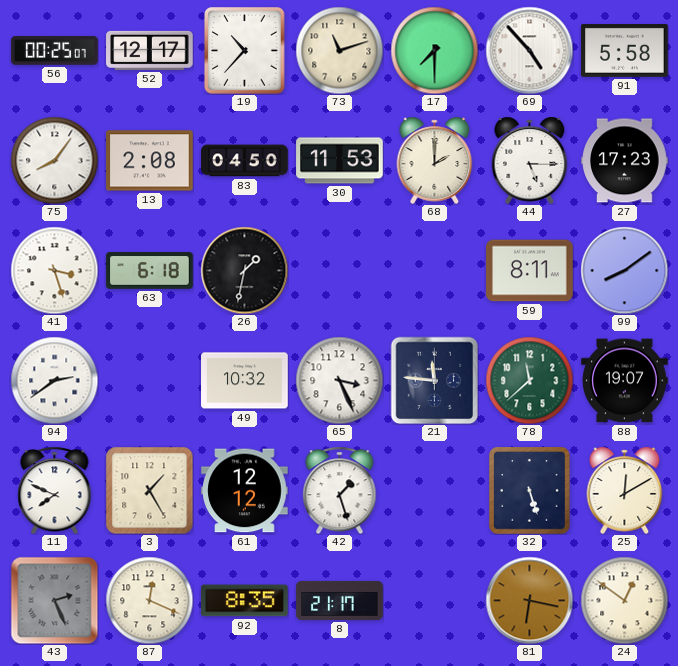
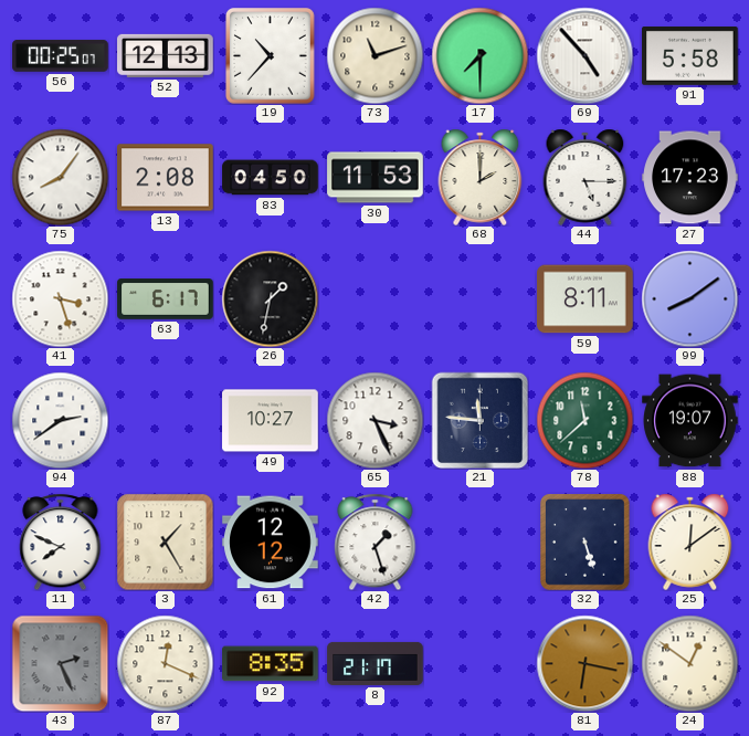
52: 12:17 -> 12:13
63: 6:18 -> 6:17
49: 10:32 -> 10:27
25: 12:10 -> 12:09
